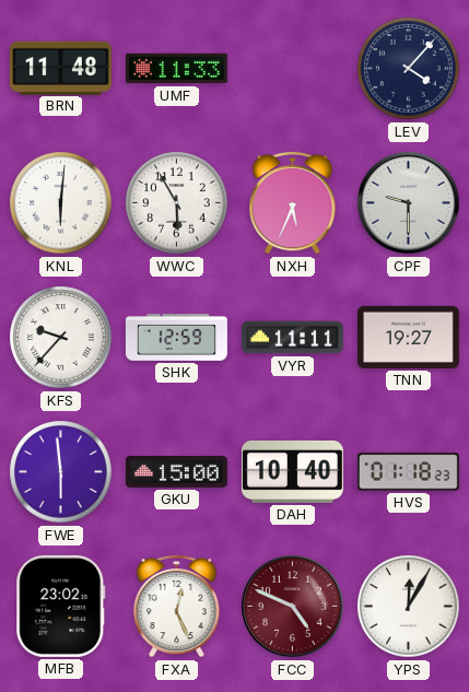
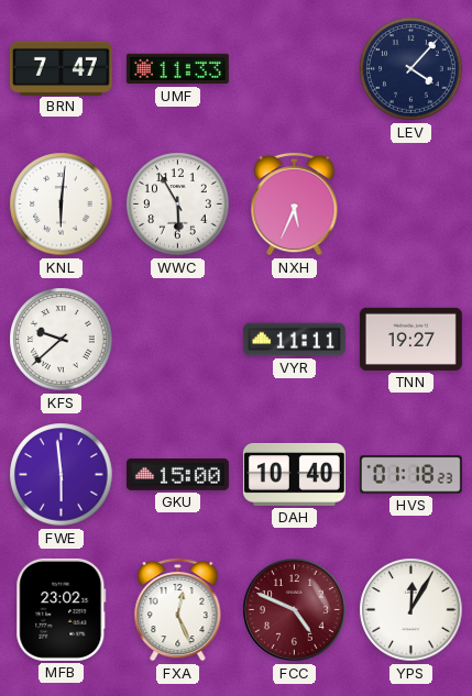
BRN: 11:48 -> 7:47
CPF: 9:30 -> none
KFS: 9:37 -> 9:38
SHK: 12:59 -> none
